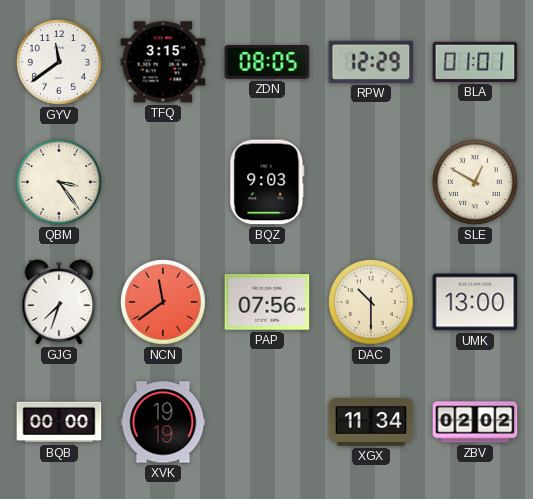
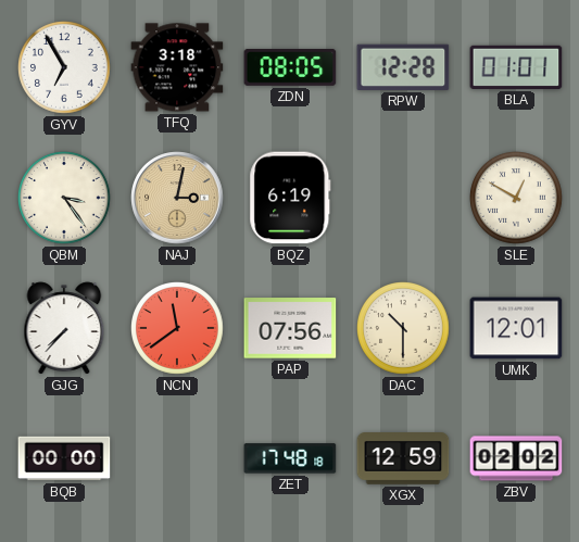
GYV: 11:39 -> 6:55
TFQ: 3:15 -> 3:18
RPW: 12:29 -> 12:28
NAJ: none -> 3:02
BQZ: 9:03 -> 6:19
GJG: 7:33 -> 7:37
UMK: 13:00 -> 12:01
XVK: 19:19 -> none
ZET: none -> 17:48
XGX: 11:34 -> 12:59
